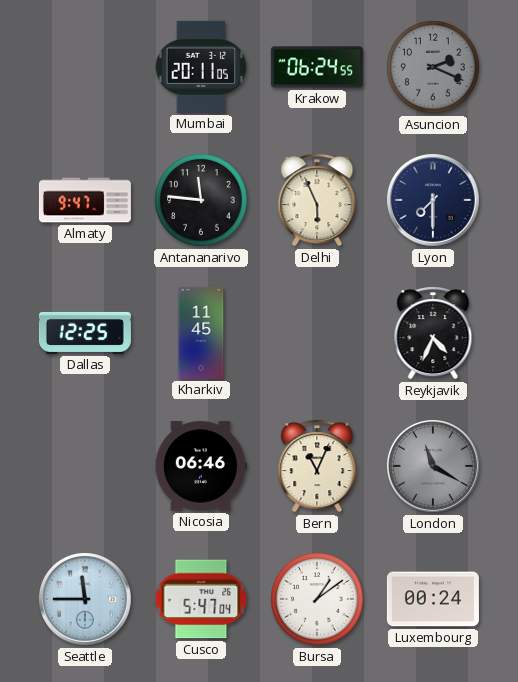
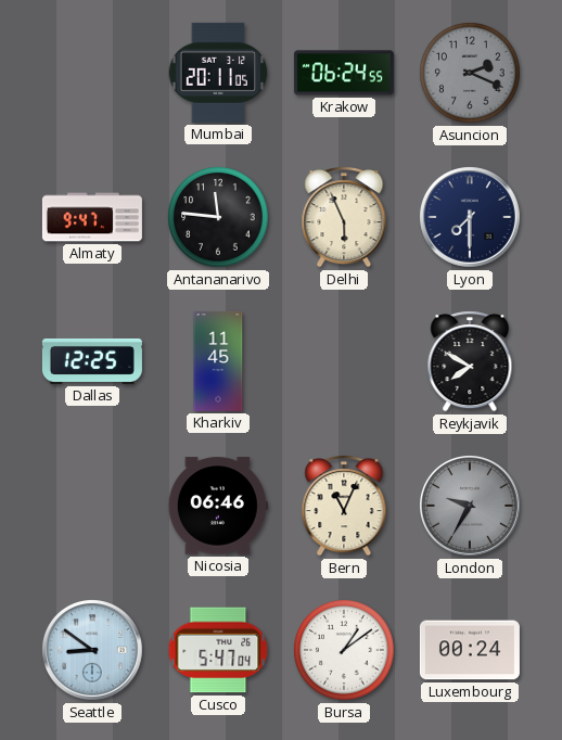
Reykjavik: 4:34 -> 7:50
London: 11:20 -> 9:35
Seattle: 11:45 -> 8:51
